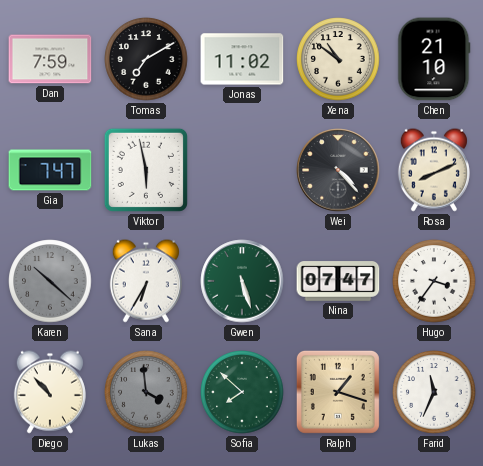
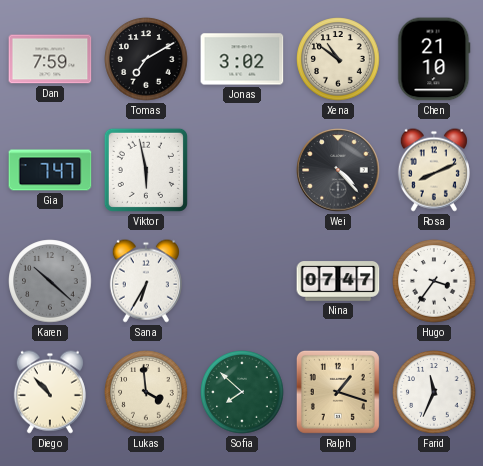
Jonas: 11:02 -> 3:02
Gwen: 5:27 -> none
Lukas dial: grey -> cream
